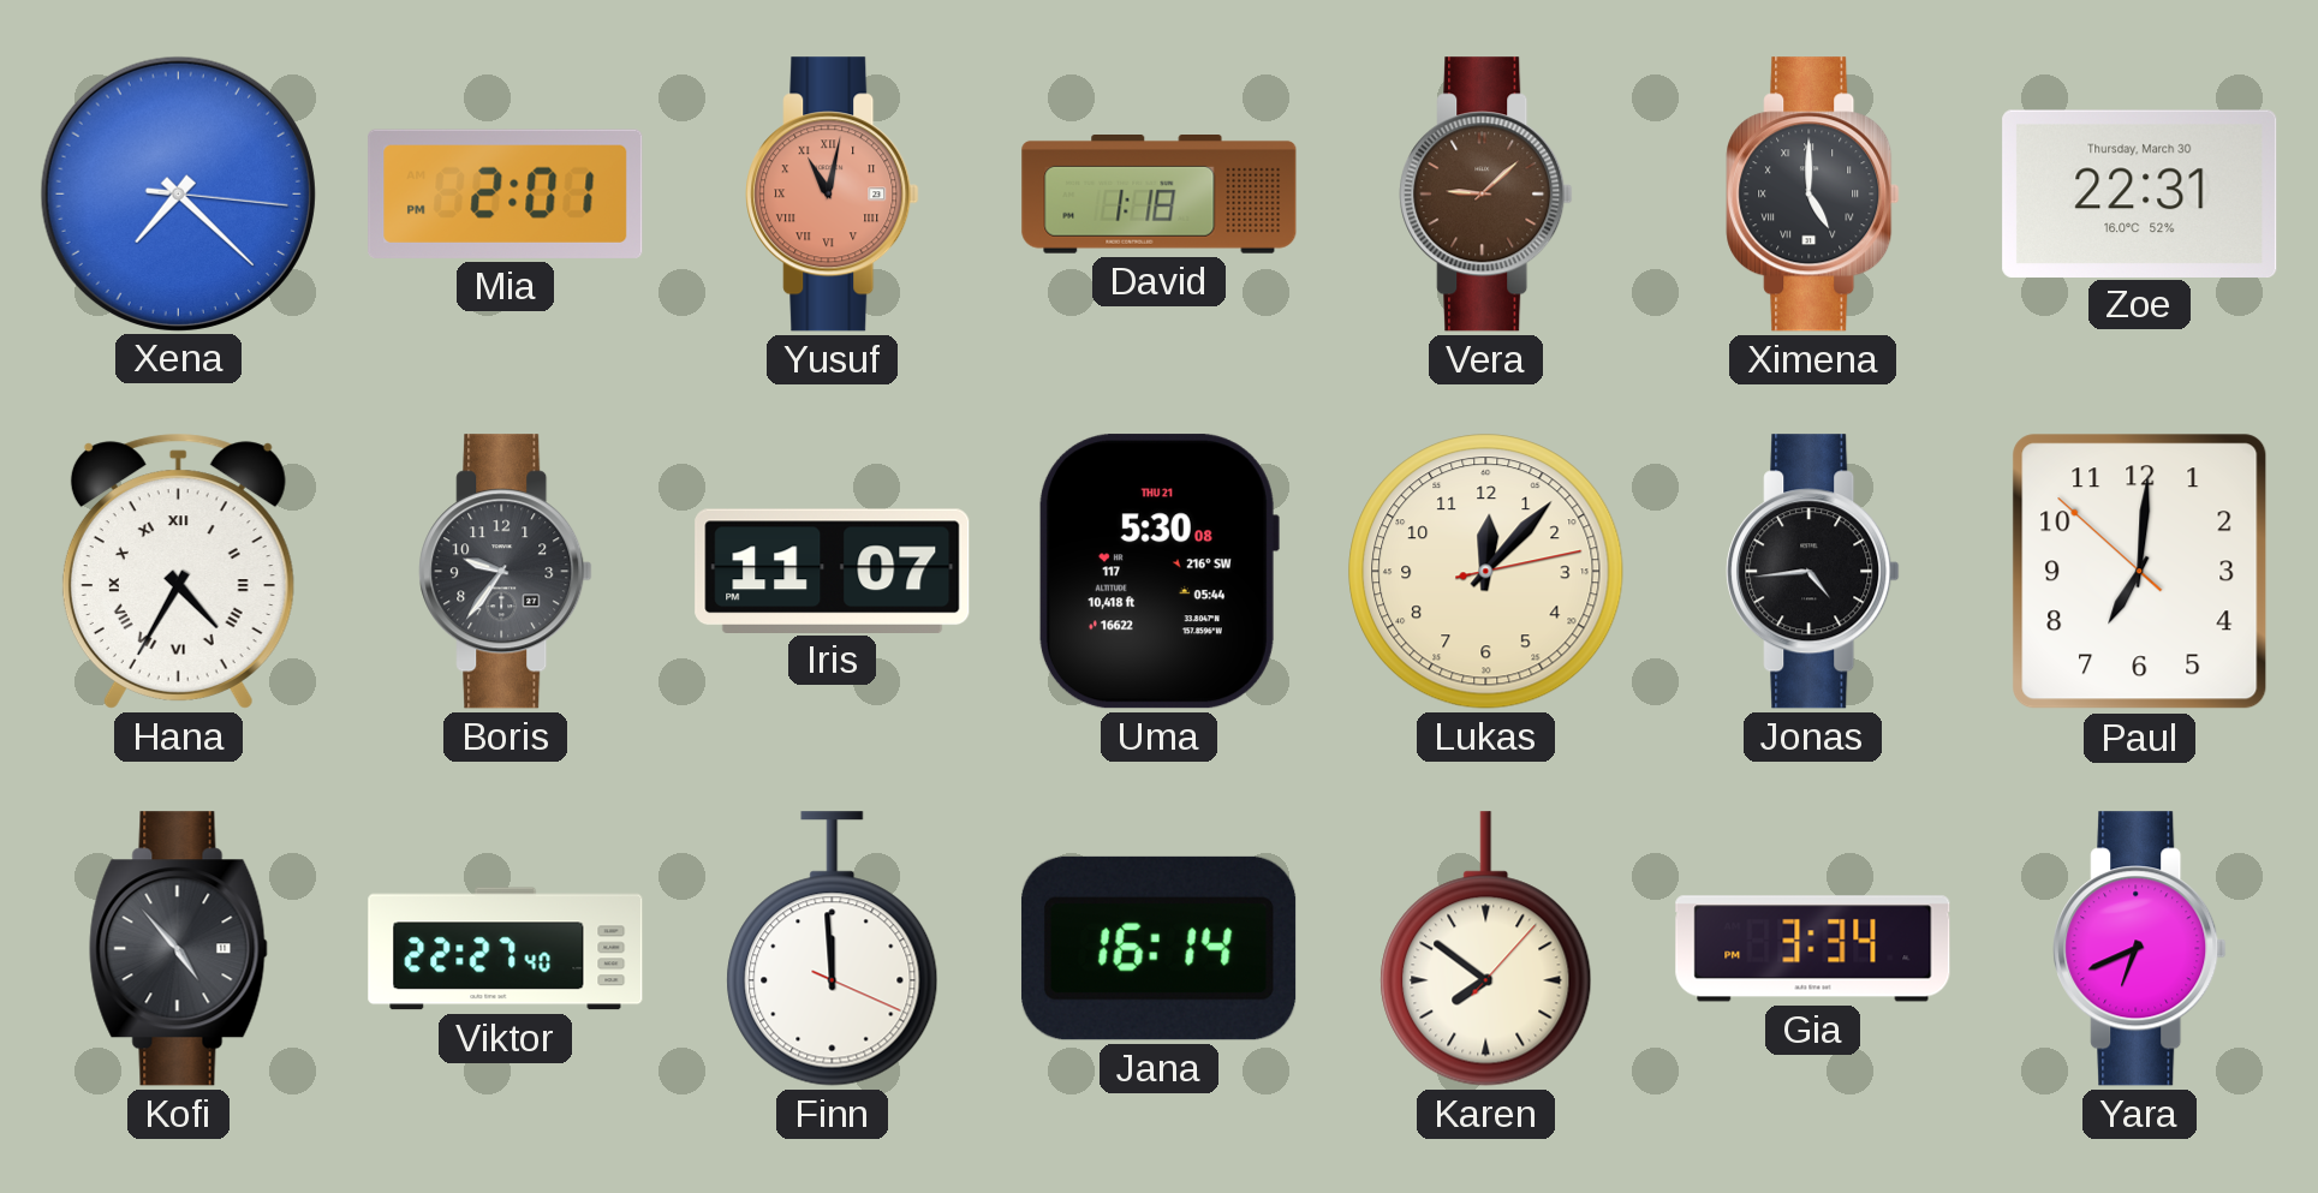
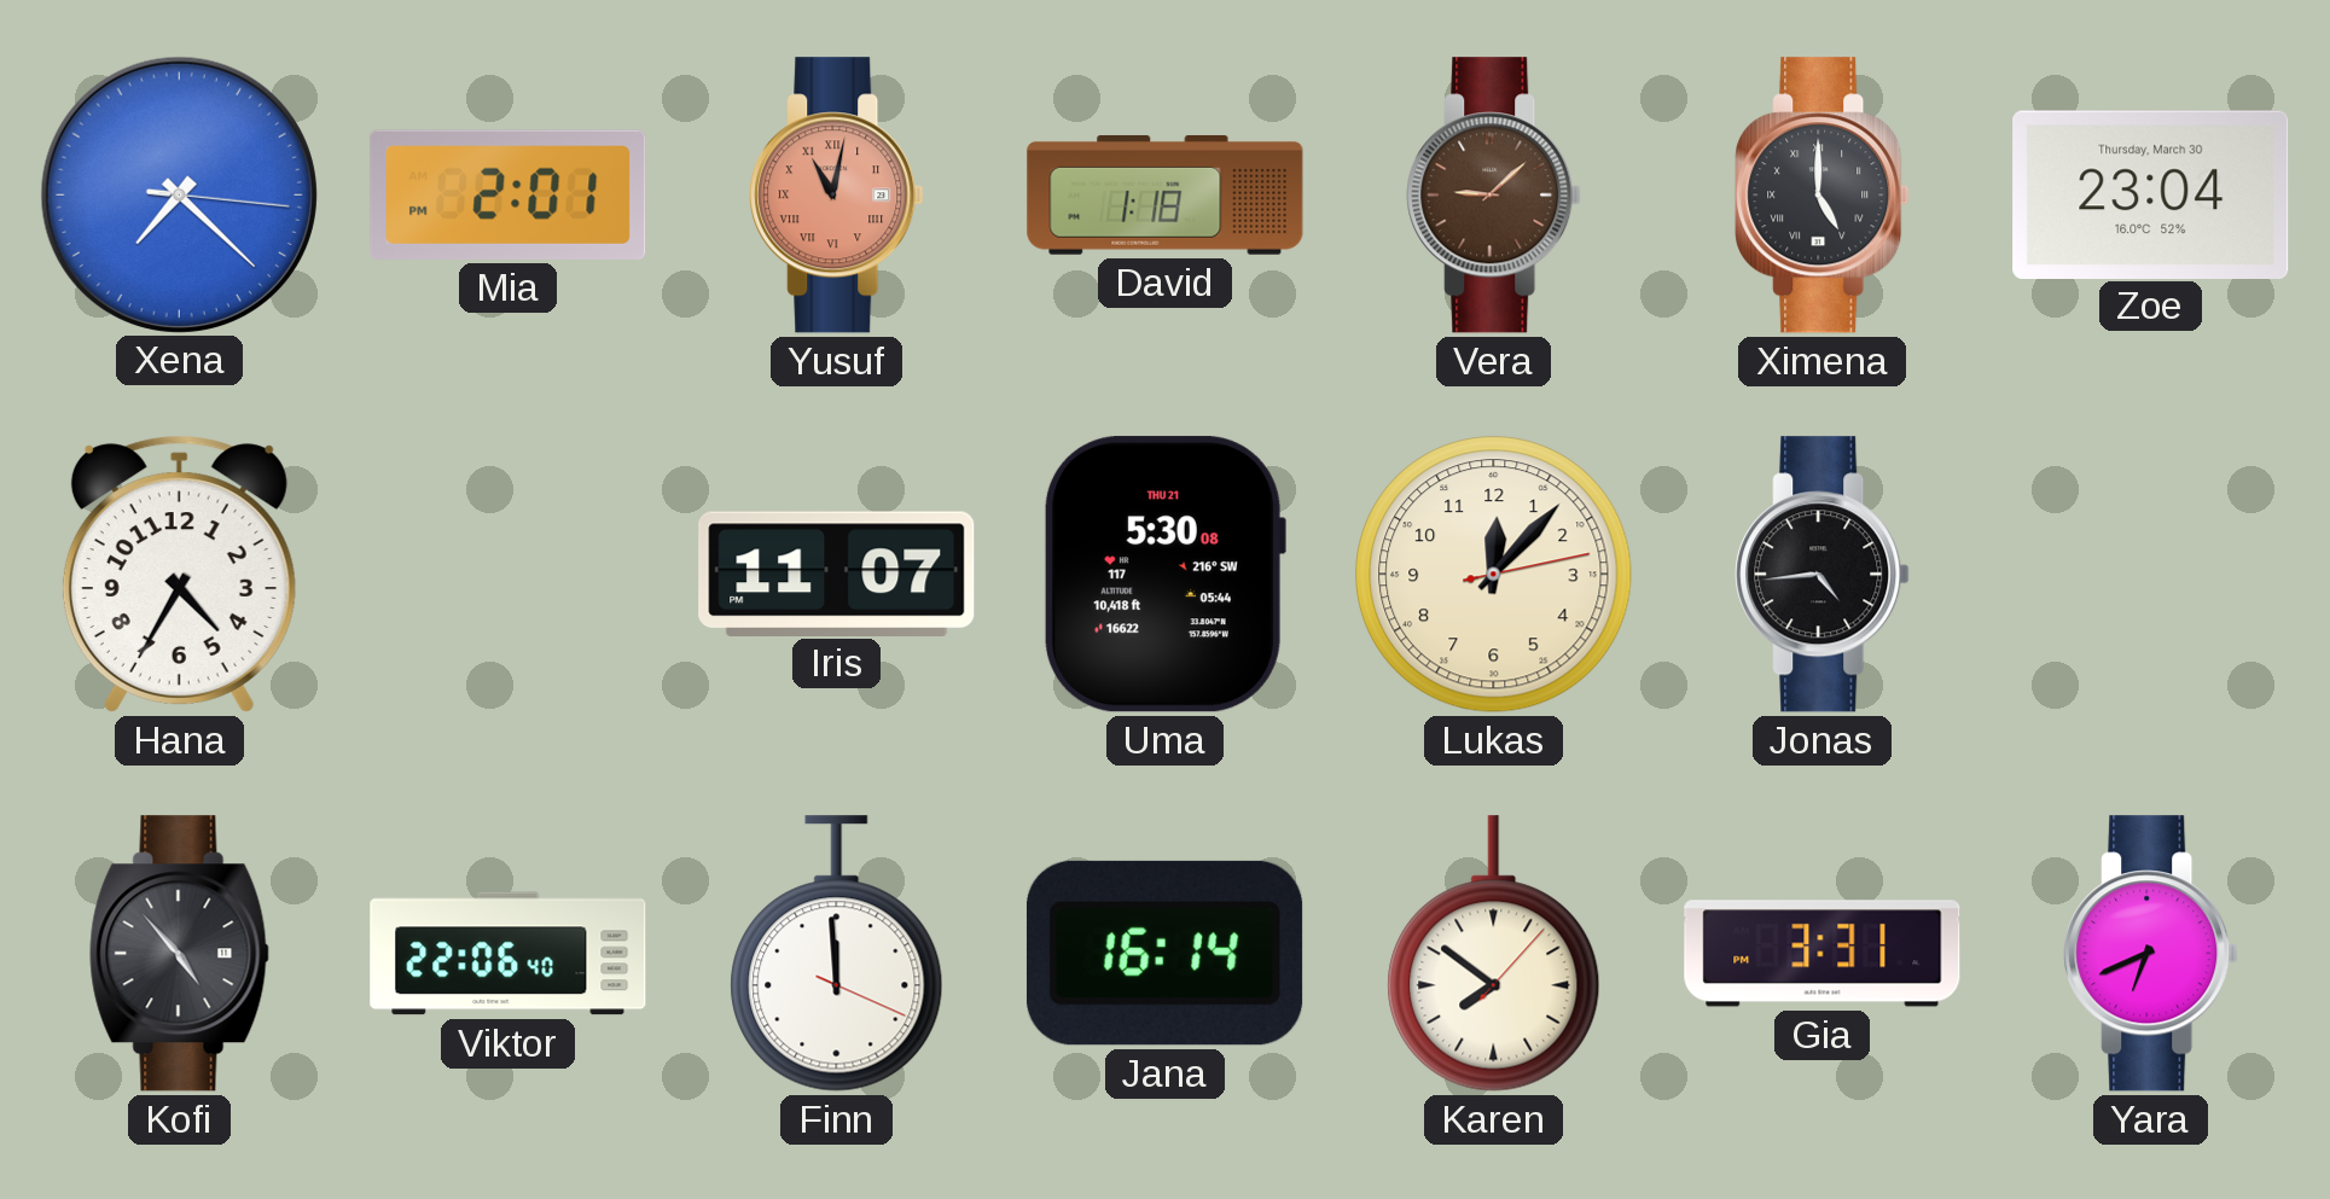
Zoe: 22:31 -> 23:04
Hana numerals: Roman -> Arabic
Boris: 9:36 -> none
Paul: 7:00 -> none
Viktor: 22:27 -> 22:06
Gia: 3:34 -> 3:31
